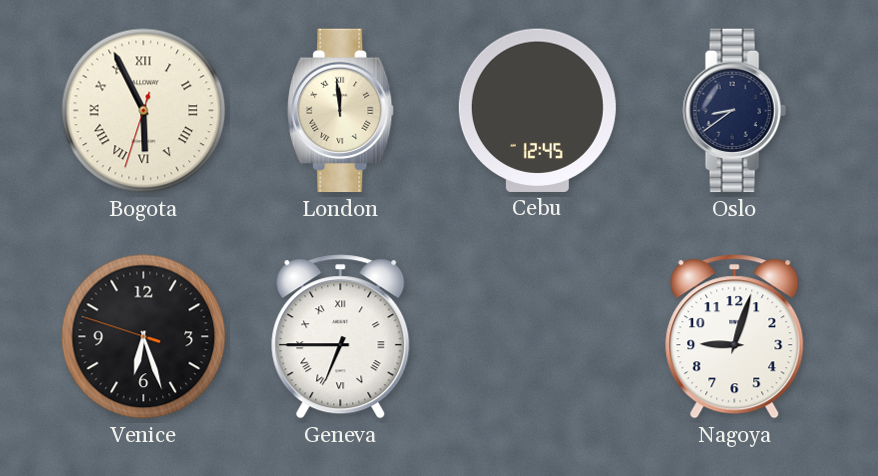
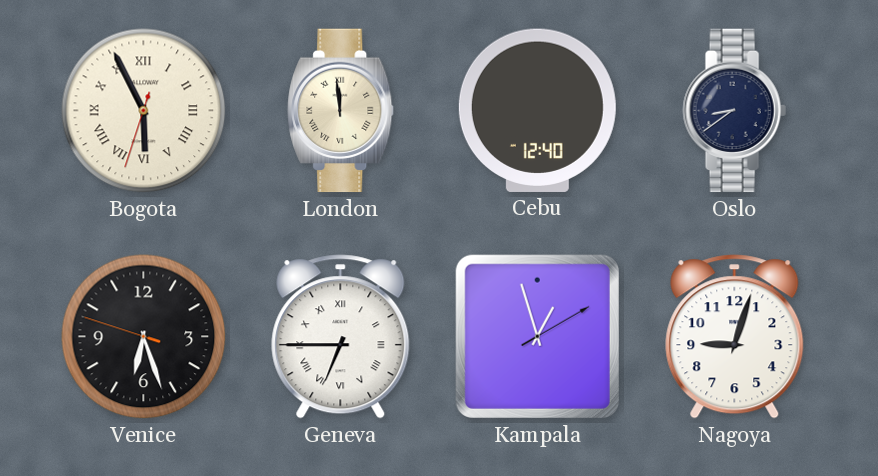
Cebu: 12:45 -> 12:40
Kampala: none -> 12:57
